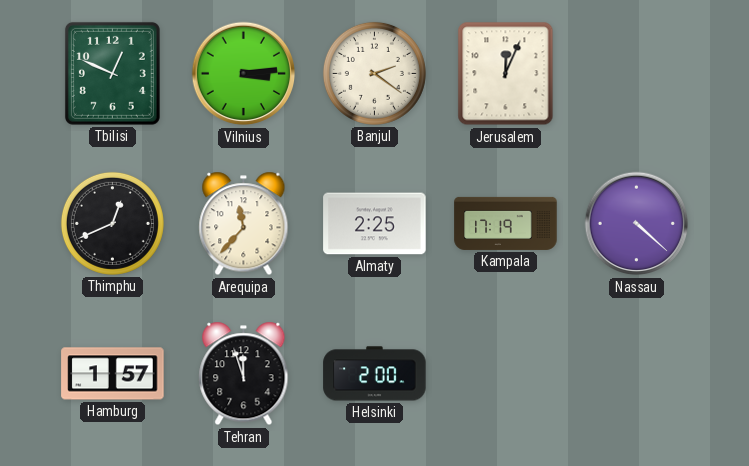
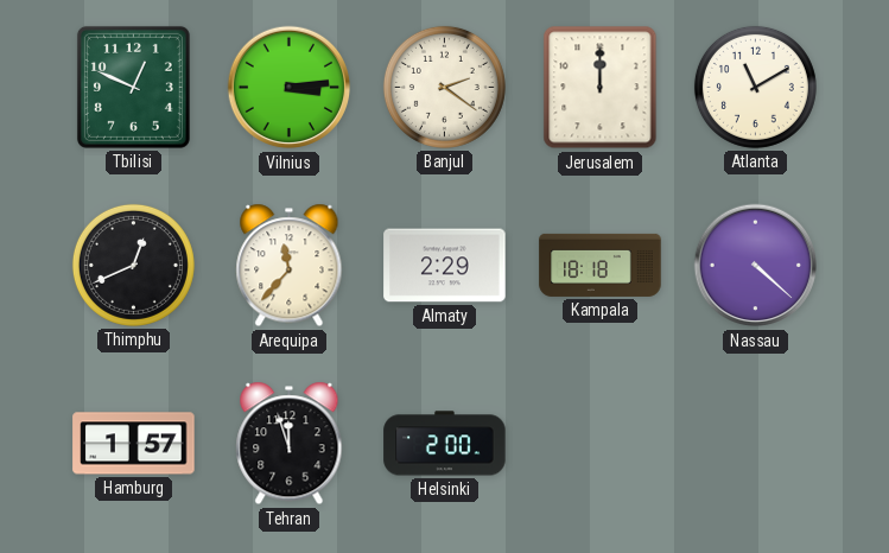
Jerusalem: 12:04 -> 12:00
Atlanta: none -> 11:10
Almaty: 2:25 -> 2:29
Kampala: 17:19 -> 18:18
